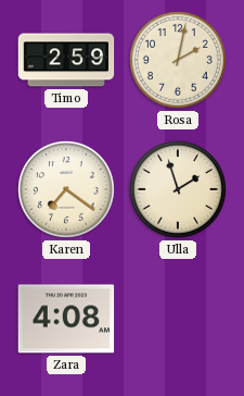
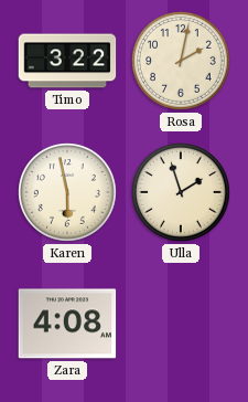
Timo: 2:59 -> 3:22
Karen: 7:21 -> 5:58
